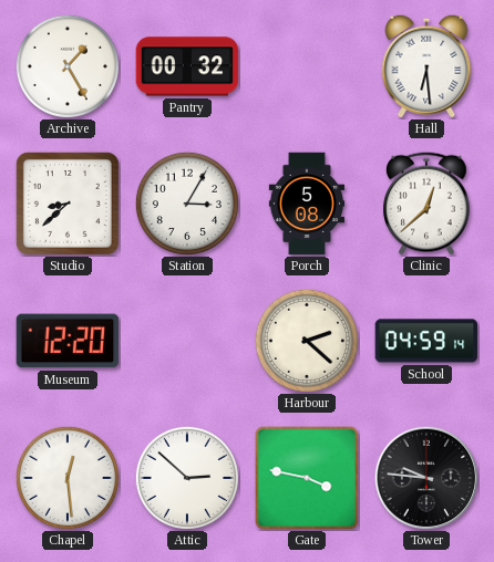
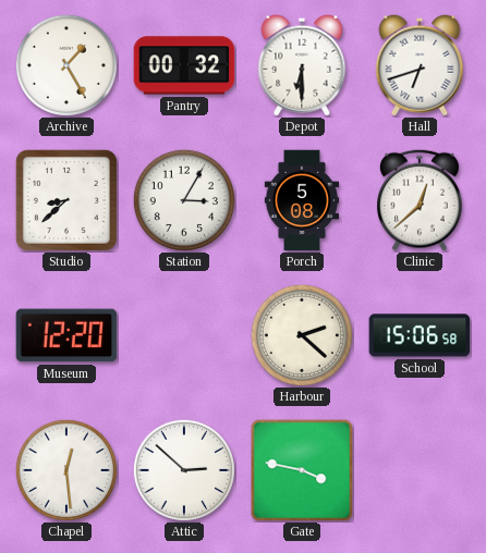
Depot: none -> 6:30
Hall: 6:29 -> 6:42
School: 04:59 -> 15:06
Tower: 9:46 -> none
